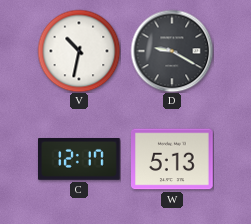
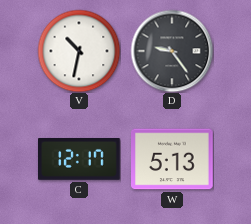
D: 9:20 -> 9:24
